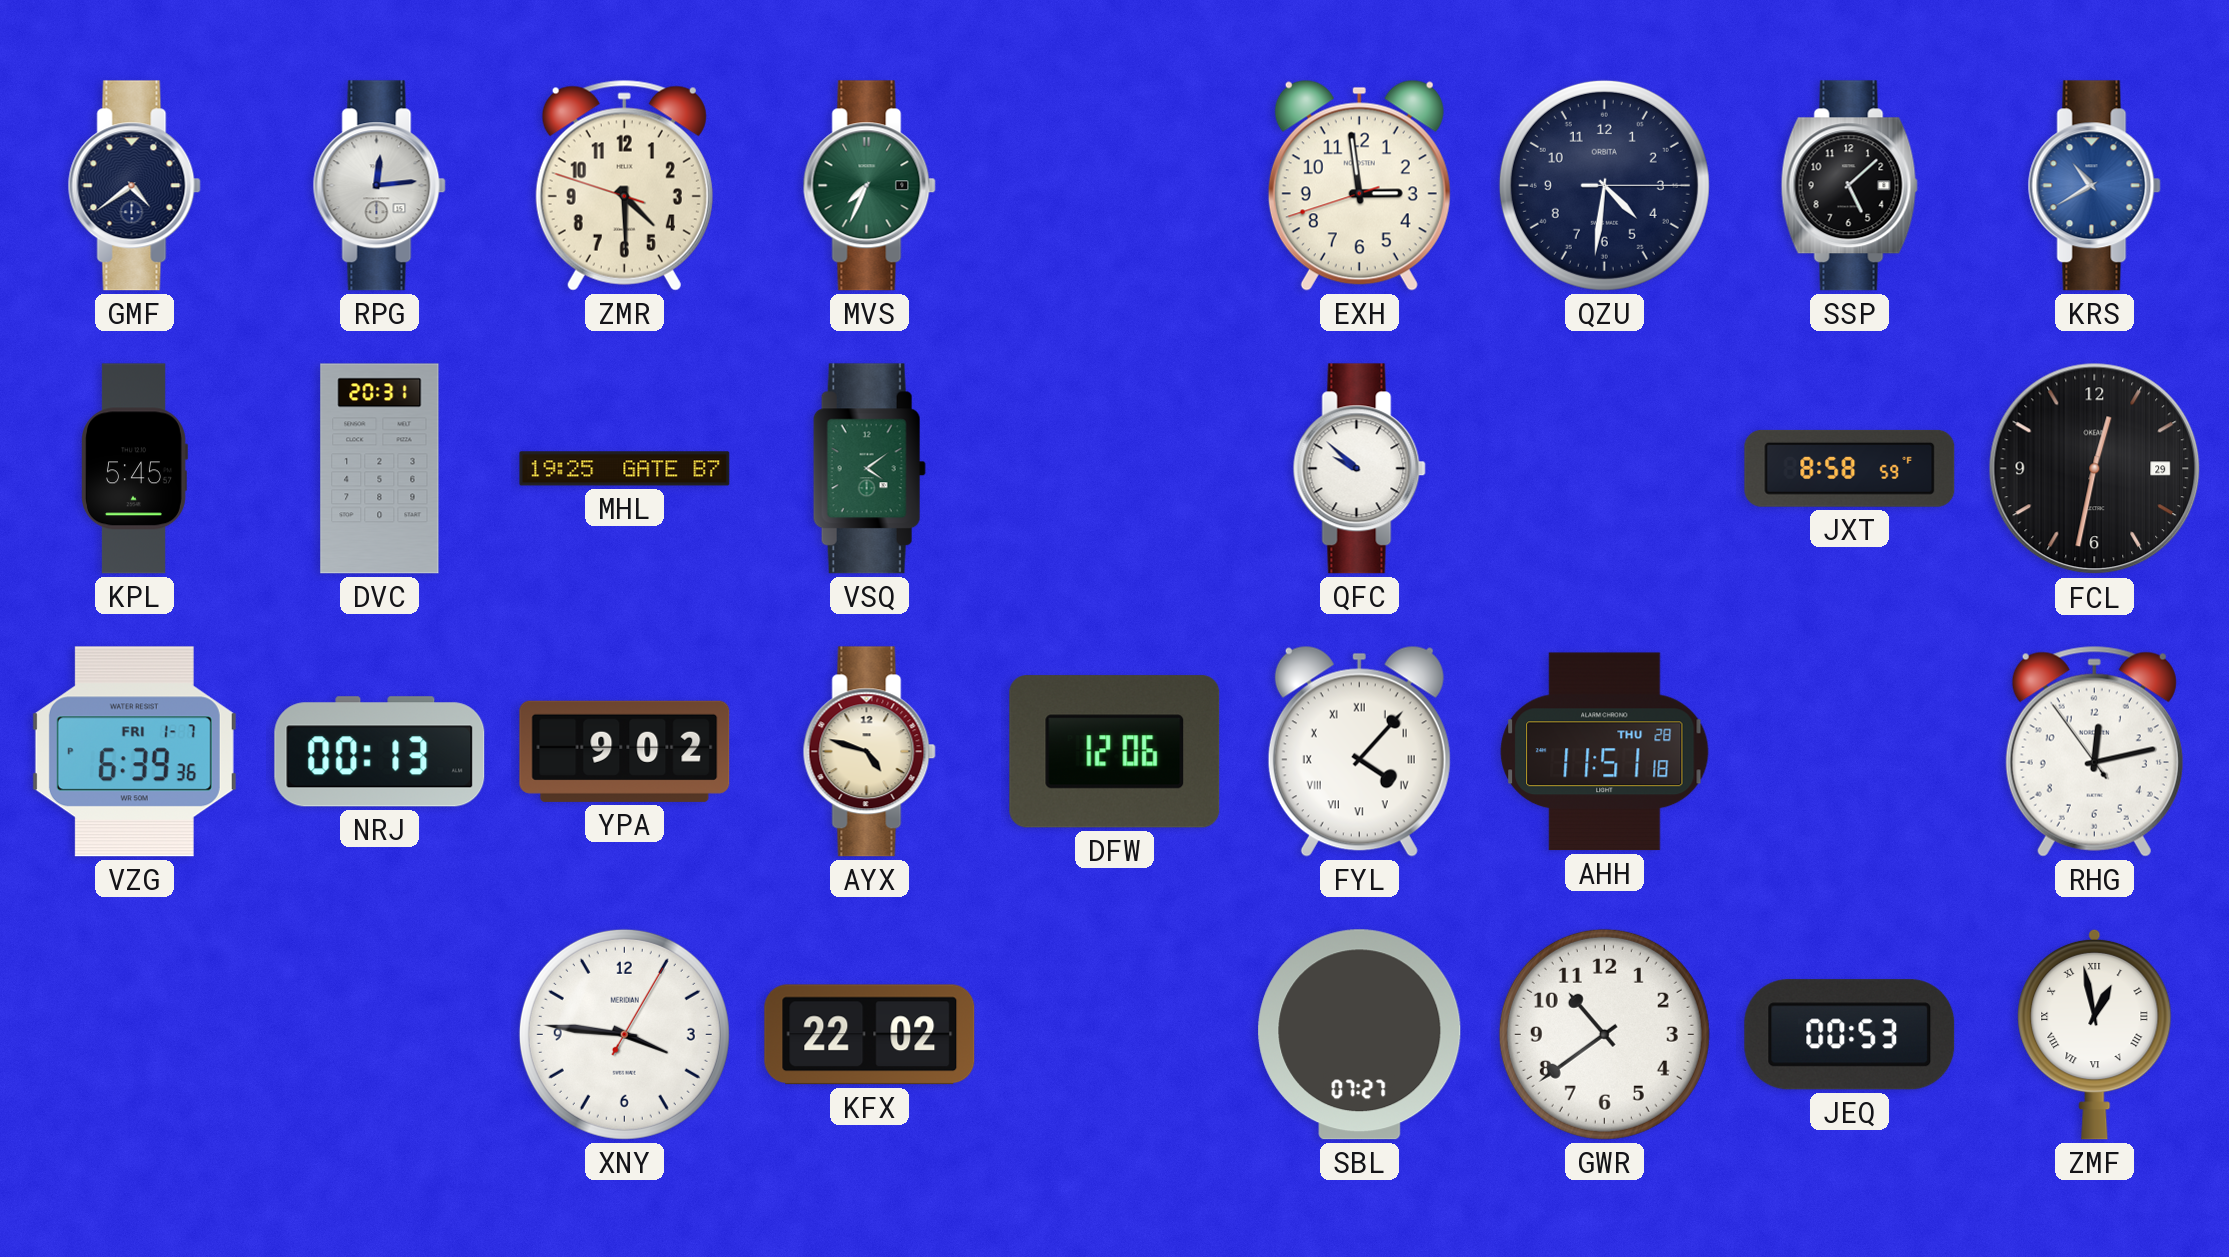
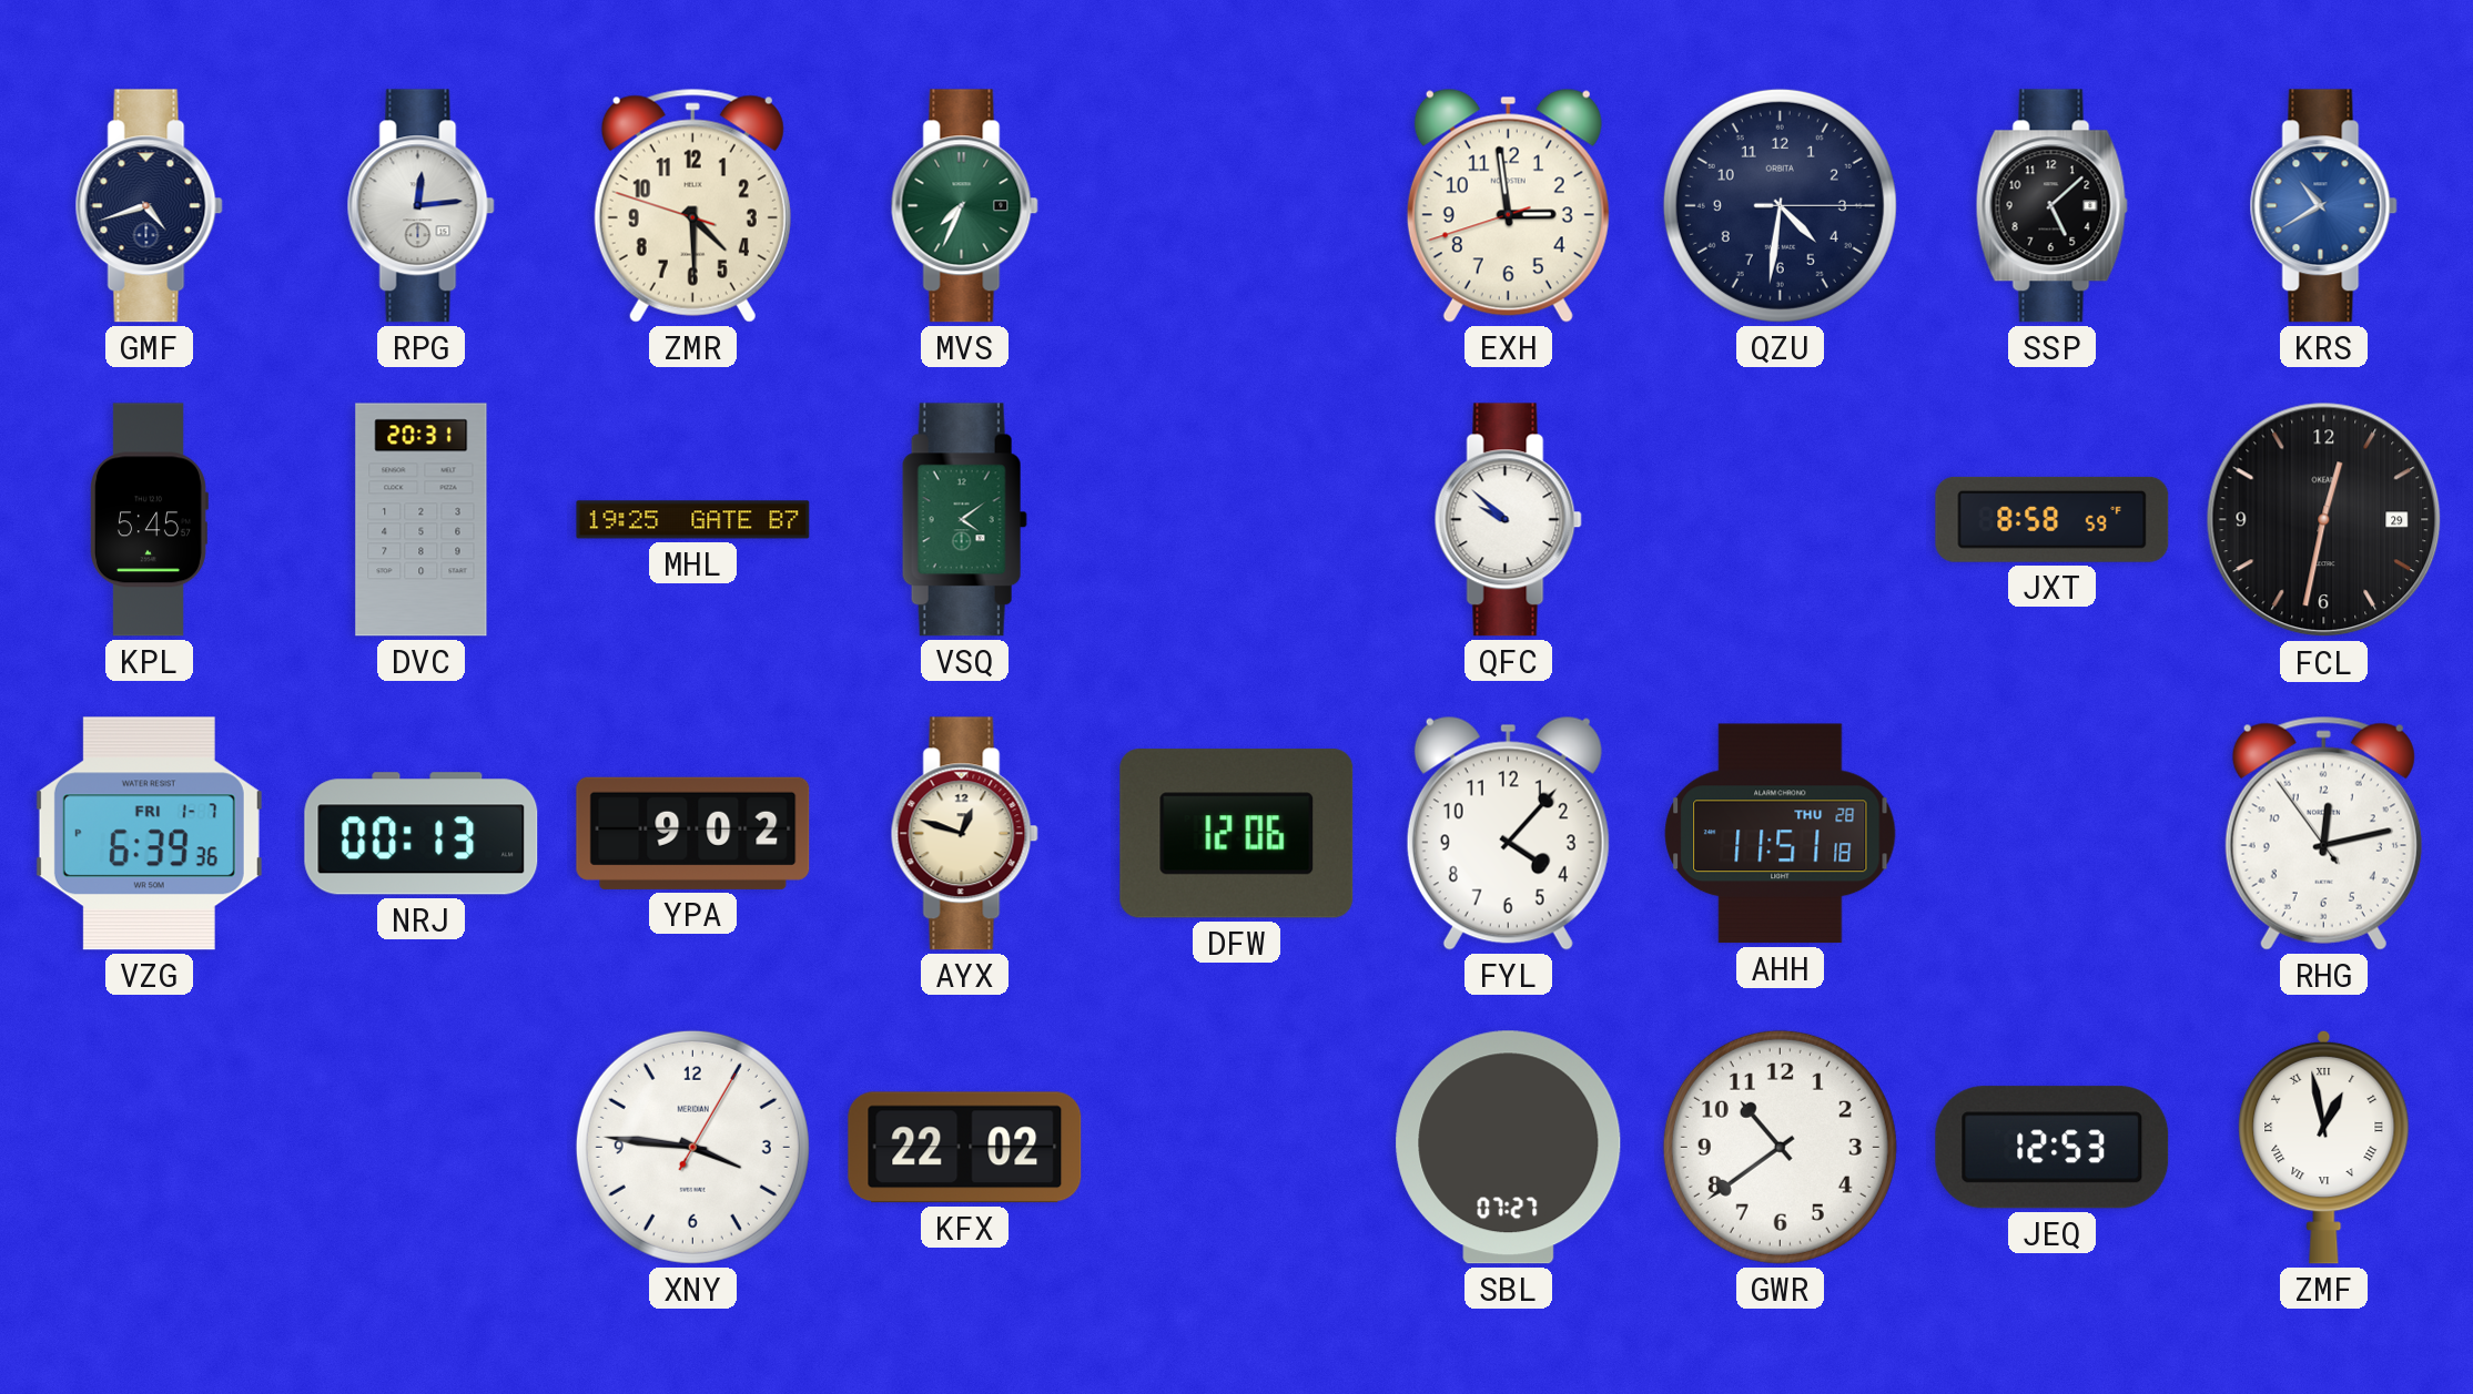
GMF: 4:39 -> 4:42
AYX: 4:48 -> 12:48
FYL numerals: Roman -> Arabic
JEQ: 00:53 -> 12:53
